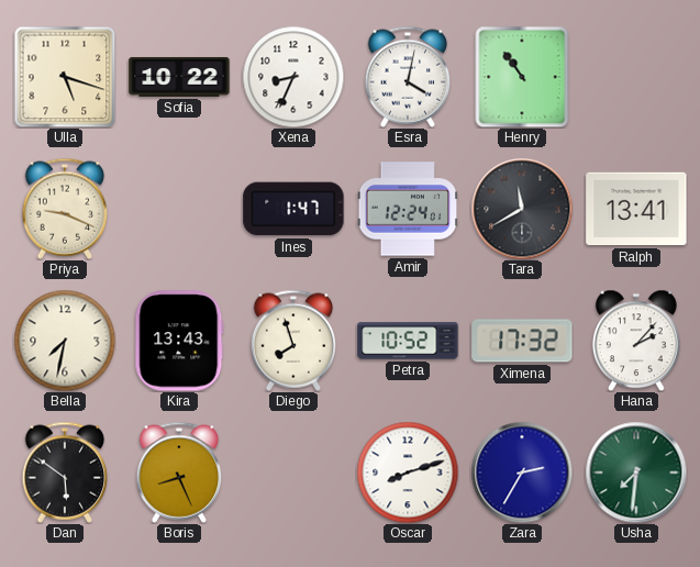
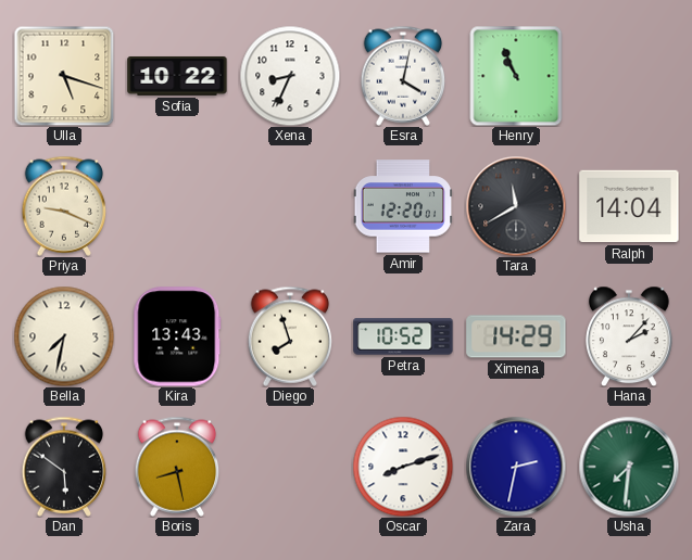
Henry: 10:54 -> 10:56
Ines: 1:47 -> none
Amir: 12:24 -> 12:20
Ralph: 13:41 -> 14:04
Ximena: 17:32 -> 14:29
Boris: 8:26 -> 8:28
Zara: 2:35 -> 2:32
